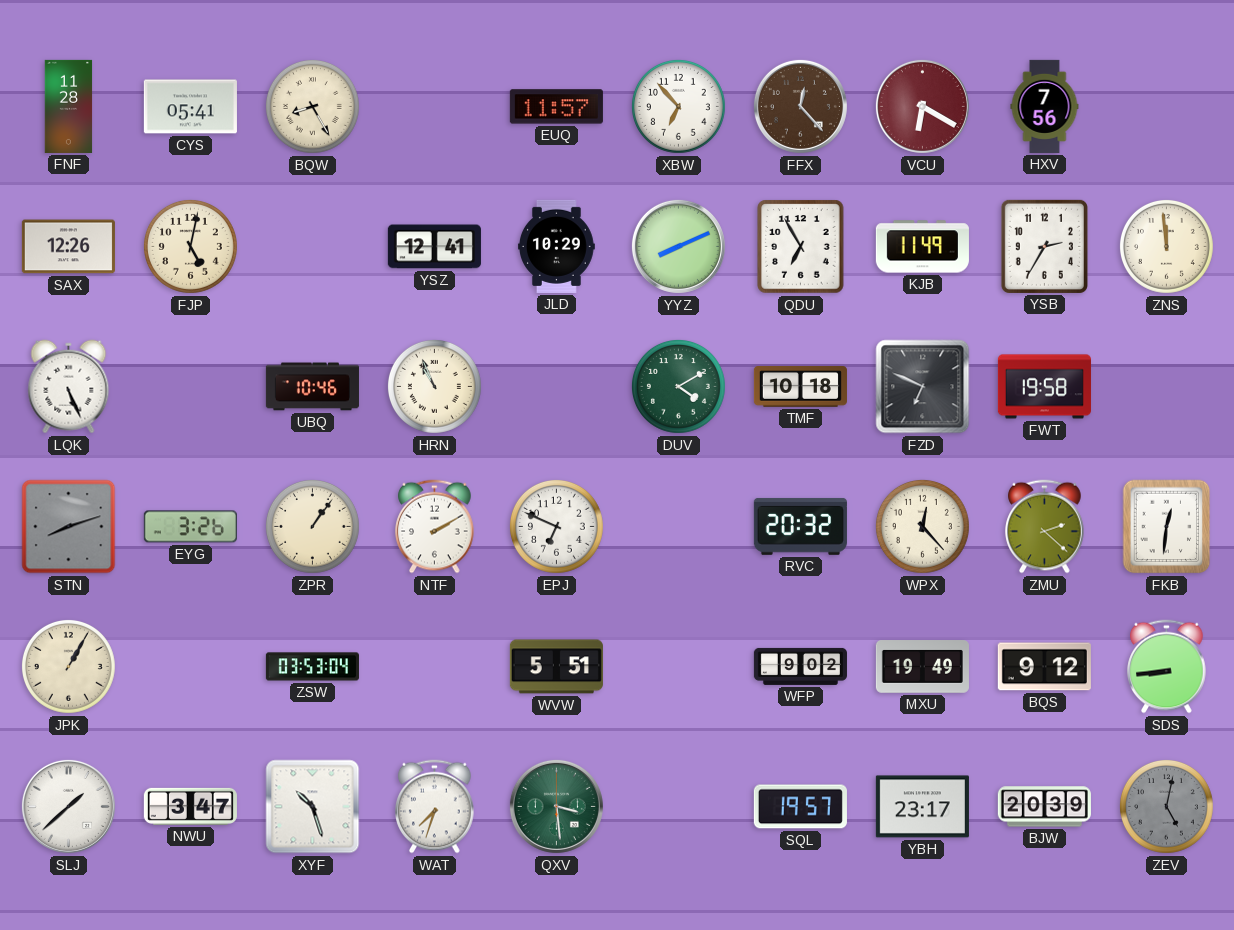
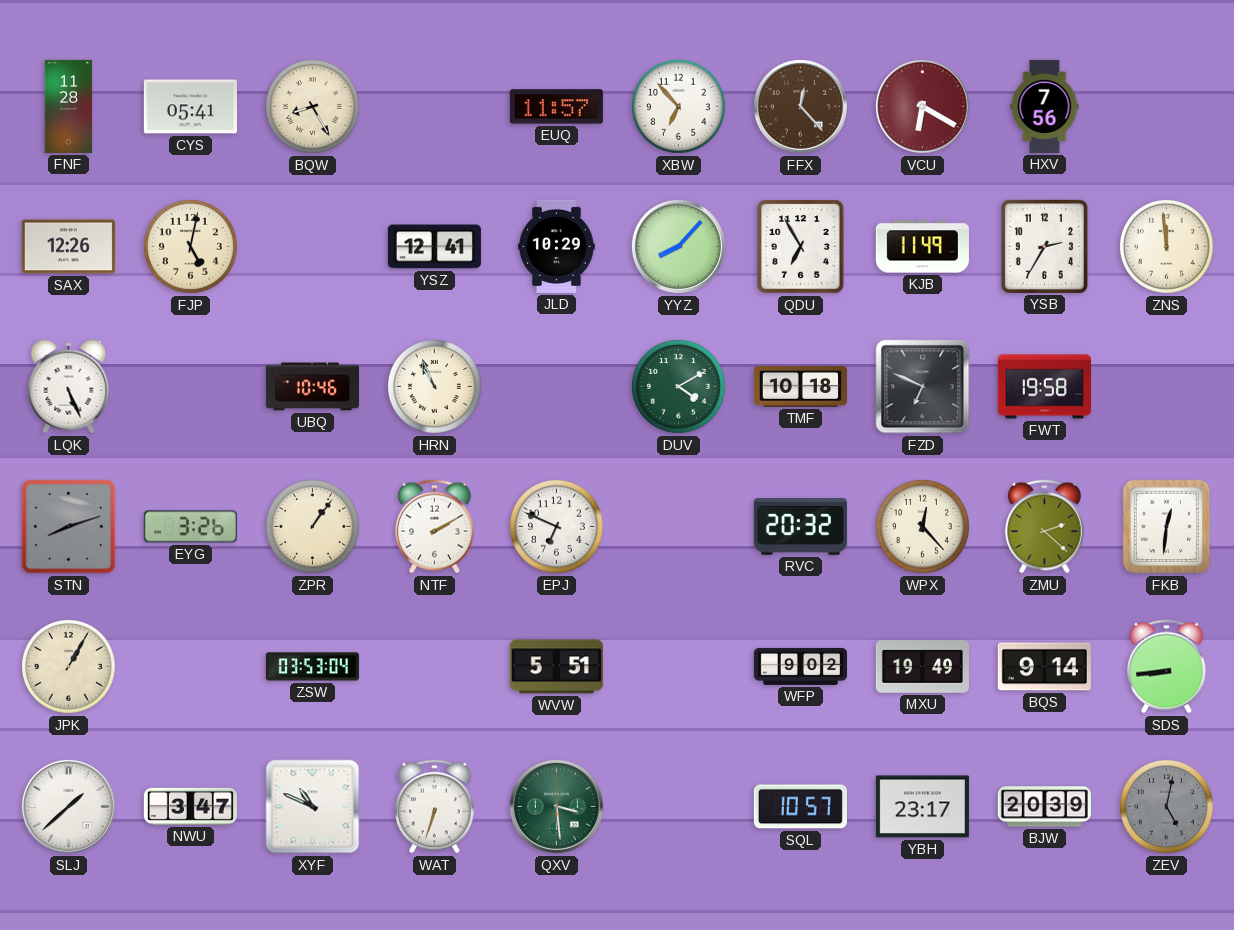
YYZ: 8:11 -> 8:07
BQS: 9:12 -> 9:14
XYF: 10:27 -> 10:49
WAT: 7:33 -> 6:33
SQL: 19:57 -> 10:57
